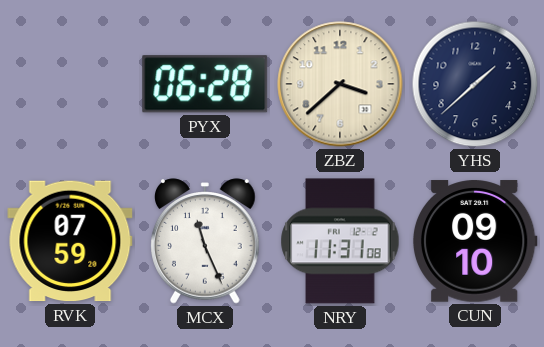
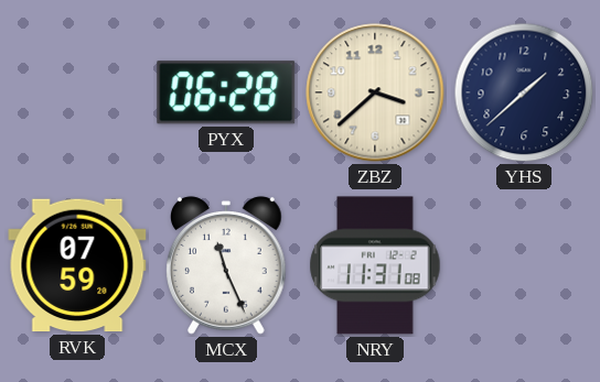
CUN: 09:10 -> none
